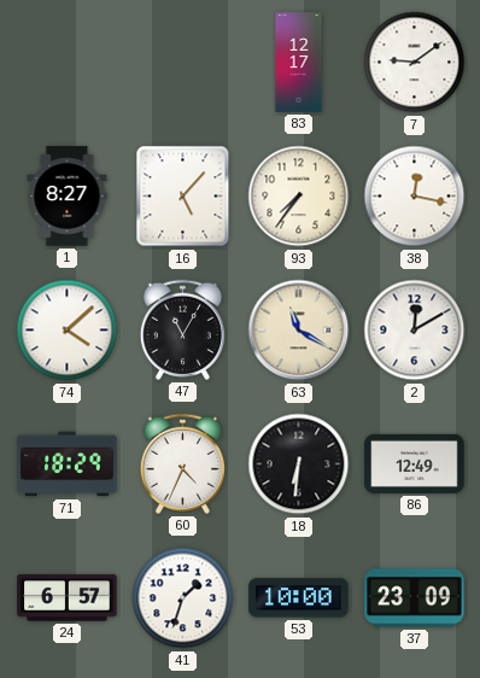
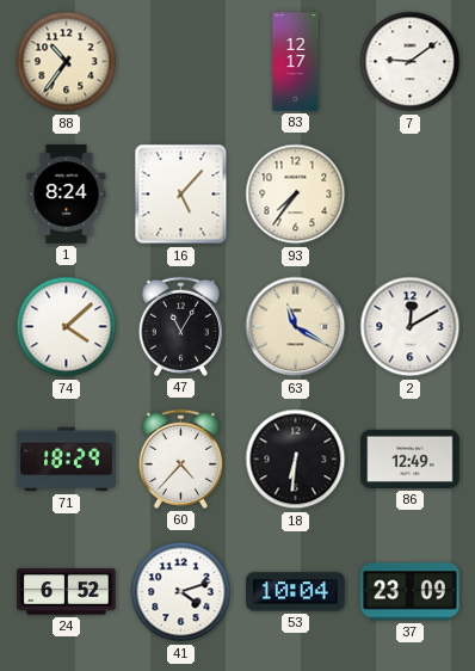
88: none -> 10:36
1: 8:27 -> 8:24
38: 12:17 -> none
60: 4:34 -> 4:37
24: 6:57 -> 6:52
41: 1:33 -> 4:12
53: 10:00 -> 10:04
